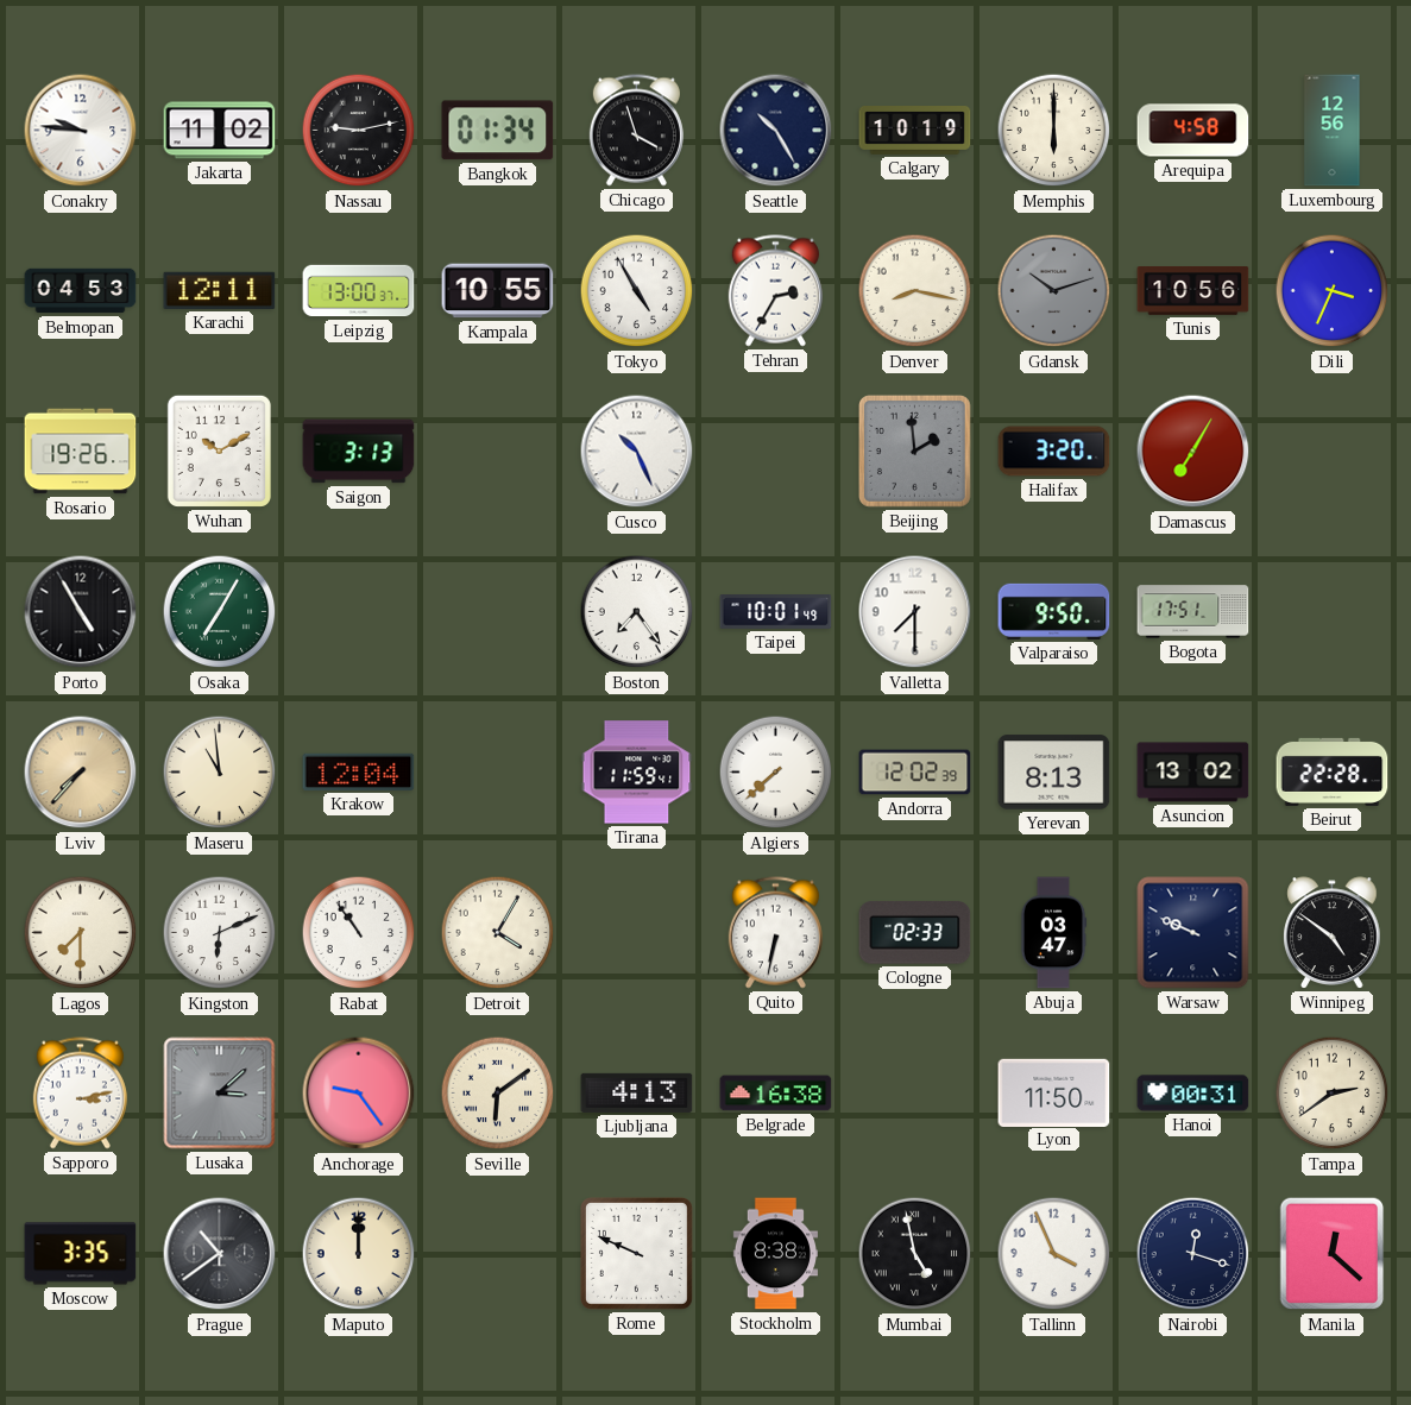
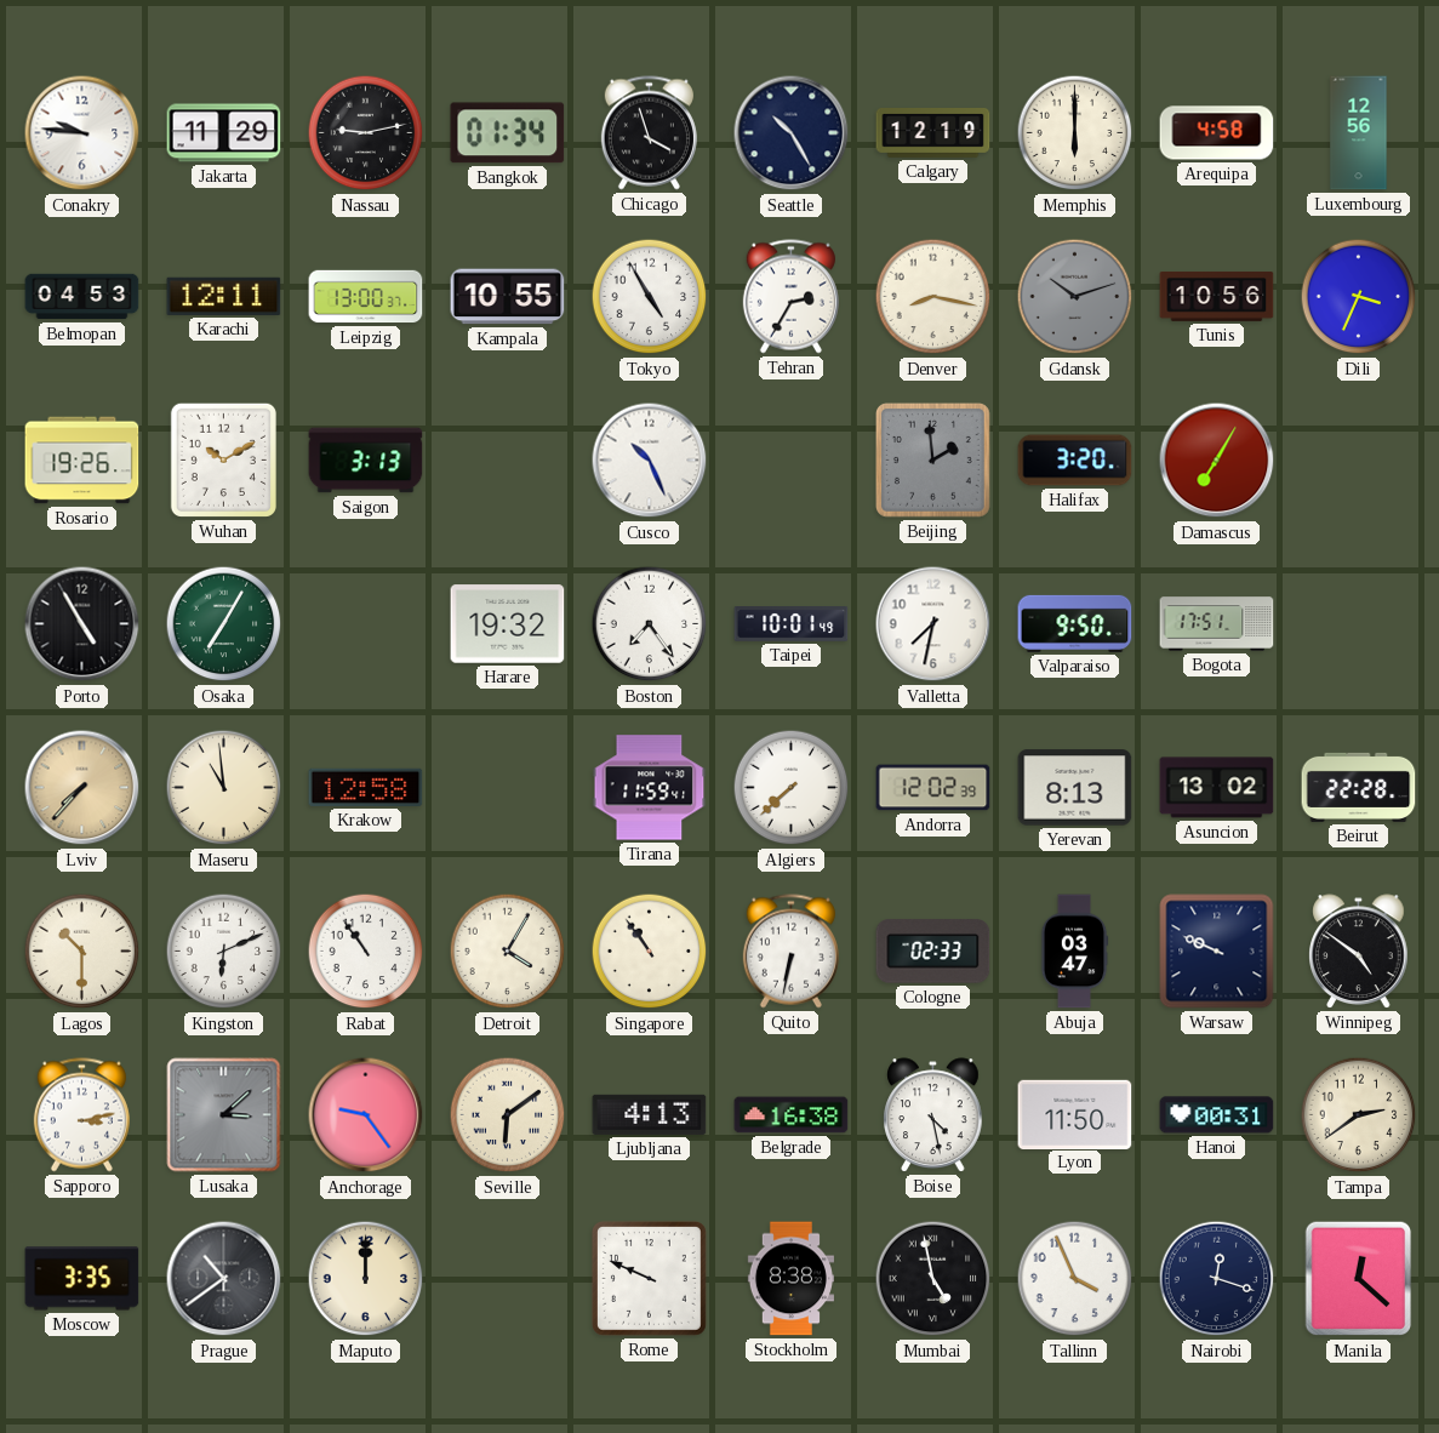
Jakarta: 11:02 -> 11:29
Calgary: 10:19 -> 12:19
Harare: none -> 19:32
Valletta: 7:30 -> 7:32
Krakow: 12:04 -> 12:58
Lagos: 7:30 -> 10:30
Singapore: none -> 10:54
Boise: none -> 4:28
